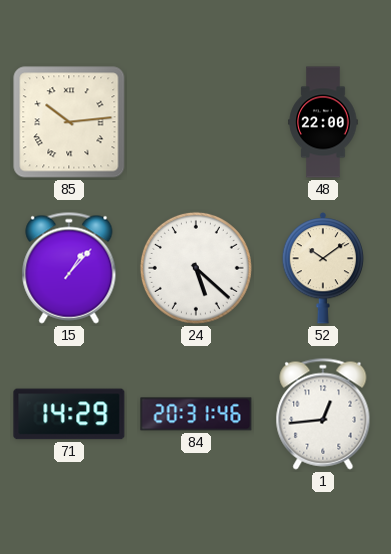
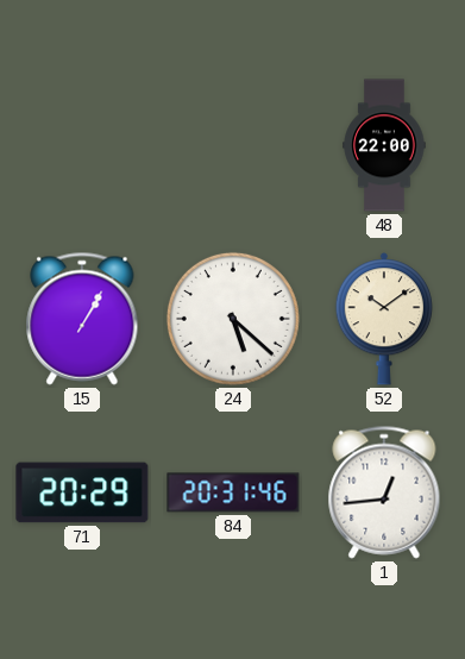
85: 10:14 -> none
15: 1:07 -> 1:05
71: 14:29 -> 20:29
